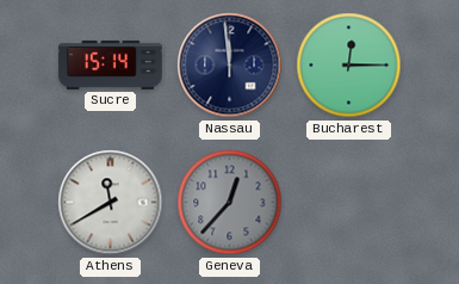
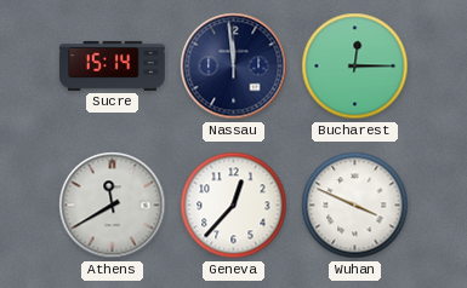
Geneva dial: grey -> white
Wuhan: none -> 3:49
